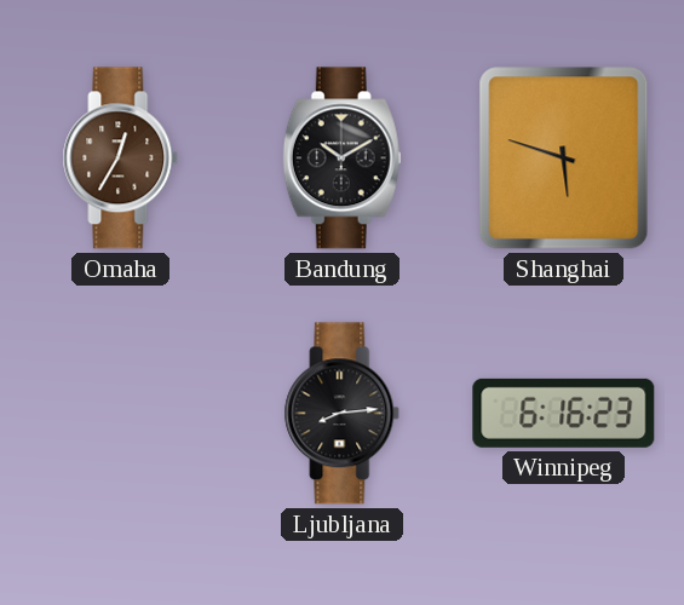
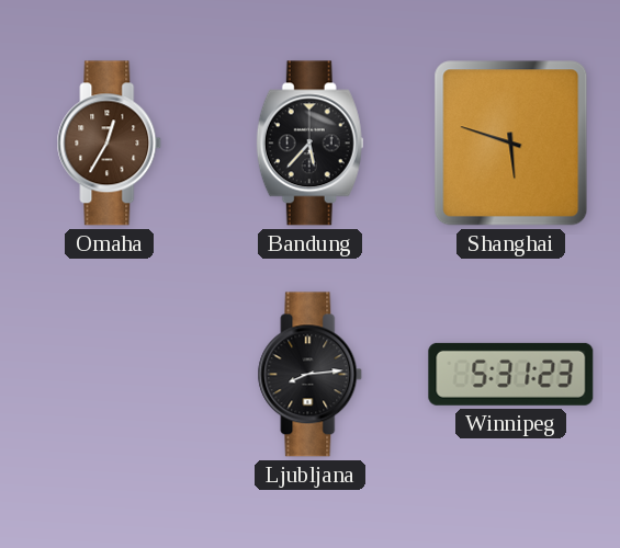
Bandung: 10:10 -> 5:37
Winnipeg: 6:16 -> 5:31
